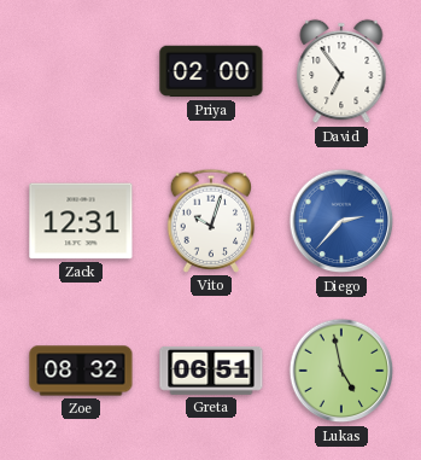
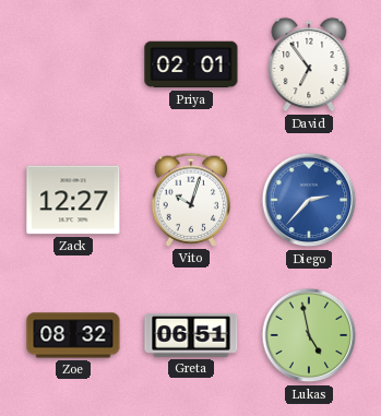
Priya: 02:00 -> 02:01
Zack: 12:31 -> 12:27
